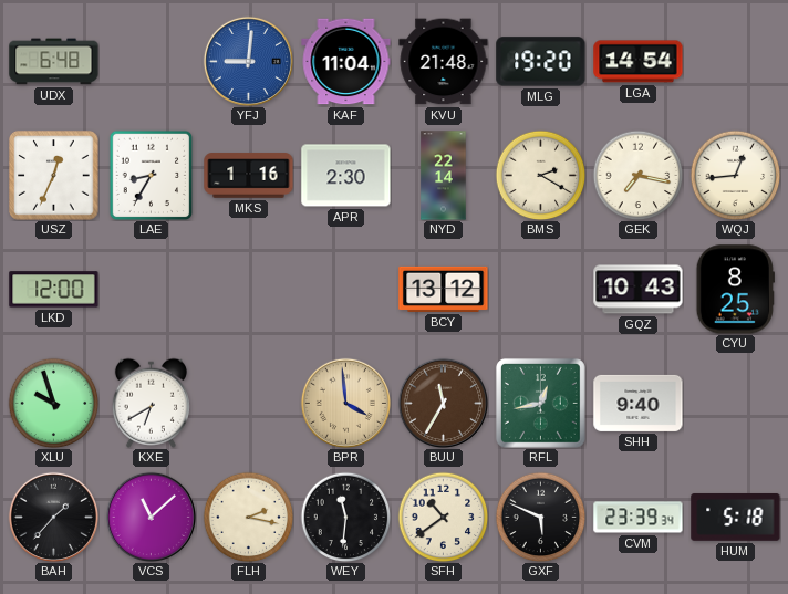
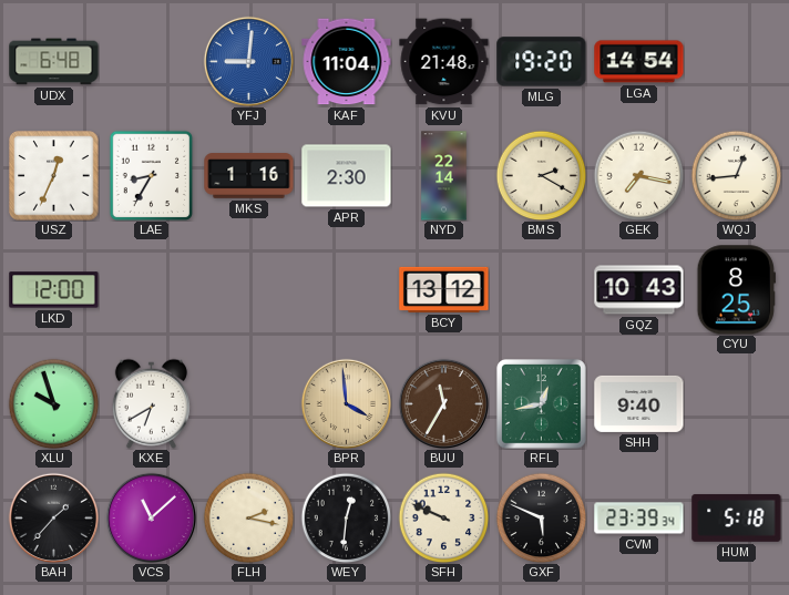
WEY: 11:31 -> 12:31
SFH: 10:39 -> 9:49
